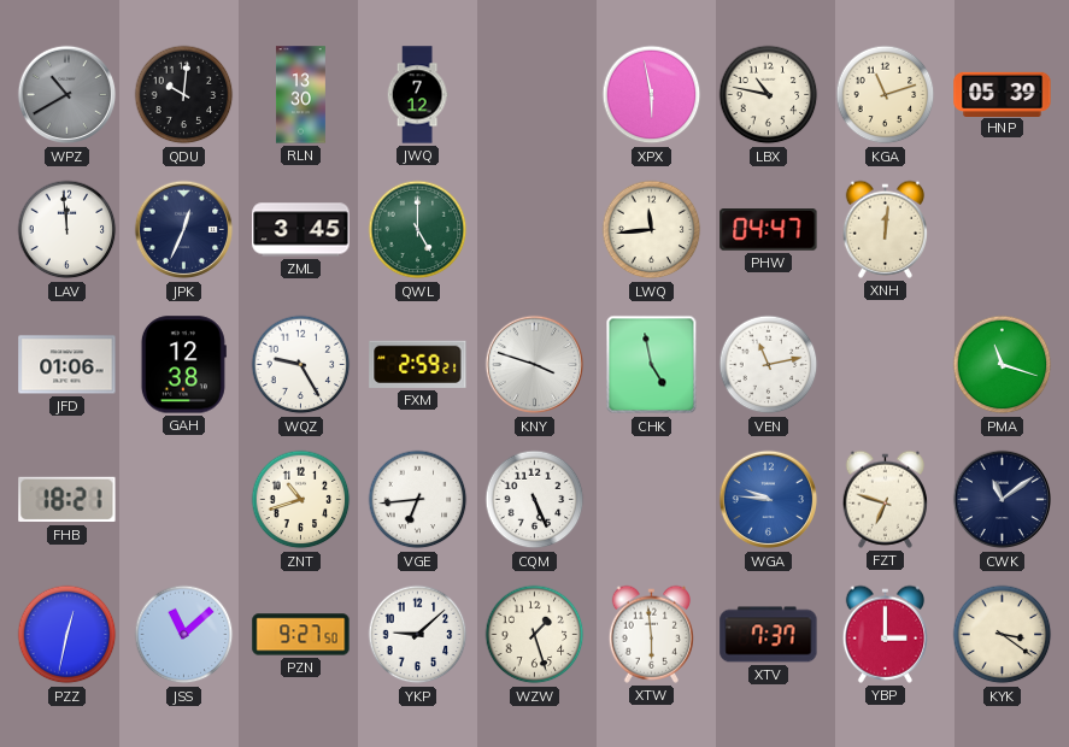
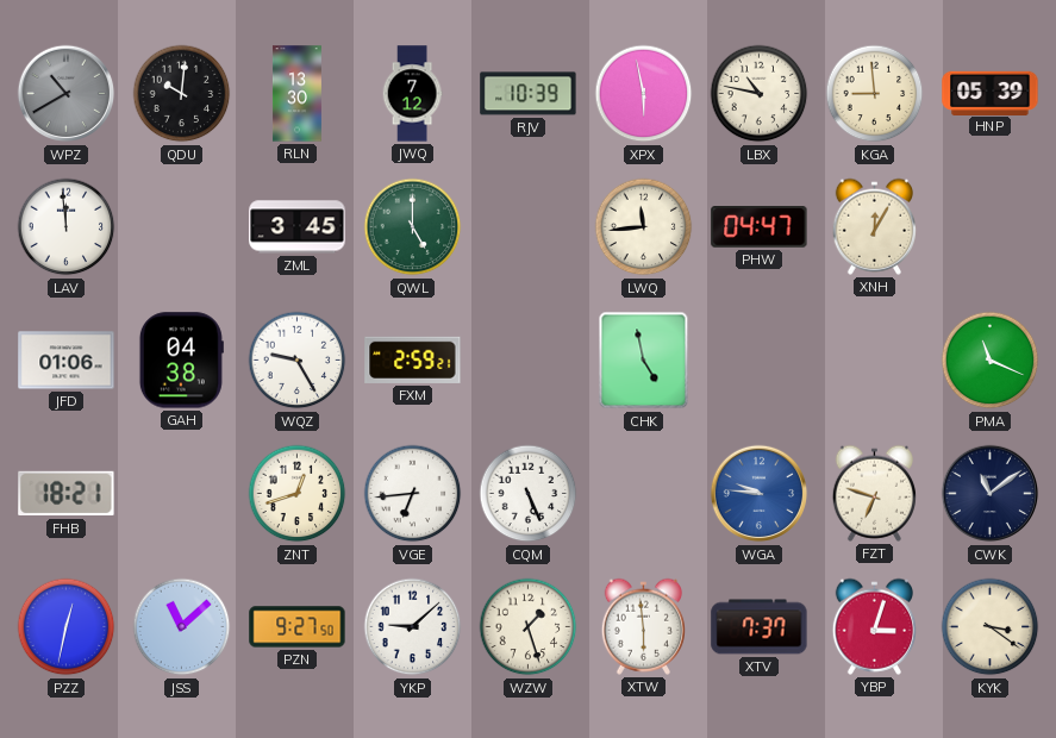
RJV: none -> 10:39
KGA: 11:12 -> 8:59
JPK: 12:34 -> none
XNH: 12:01 -> 12:05
GAH: 12:38 -> 04:38
KNY: 3:48 -> none
VEN: 11:13 -> none
PMA: 11:18 -> 11:19
ZNT: 10:42 -> 12:42
YBP: 3:00 -> 3:03
